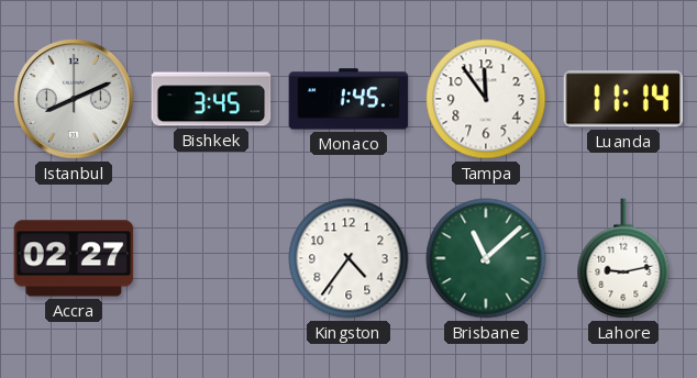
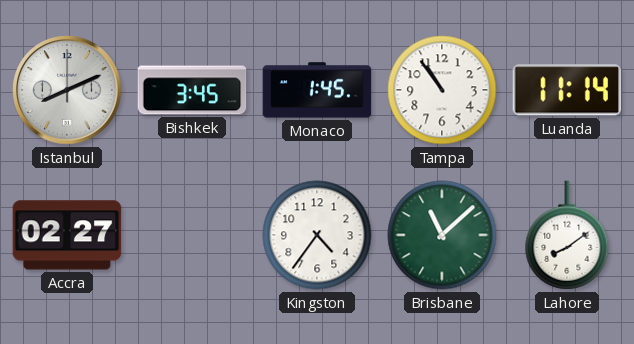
Tampa: 11:54 -> 10:54
Lahore: 9:13 -> 8:09
